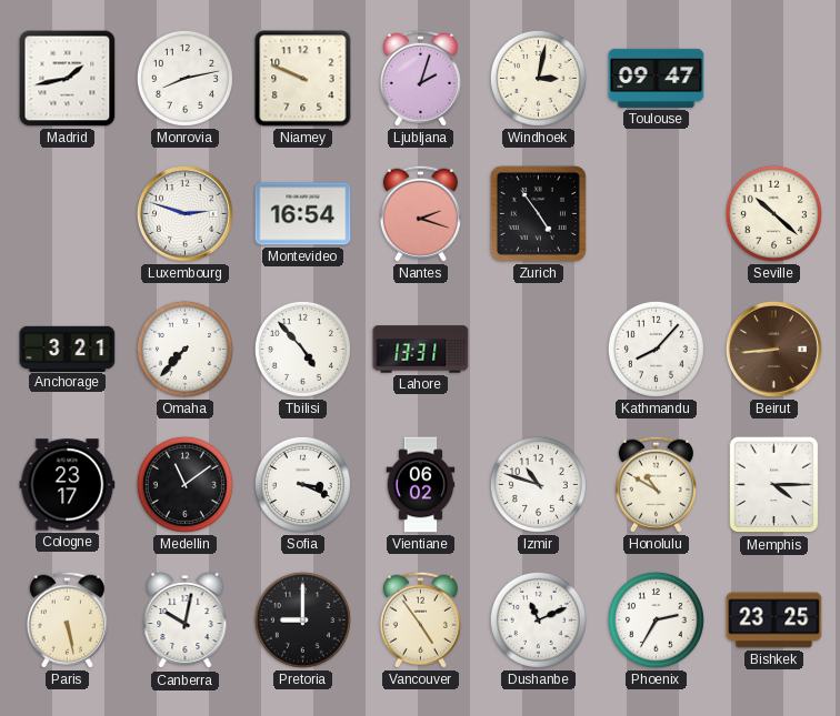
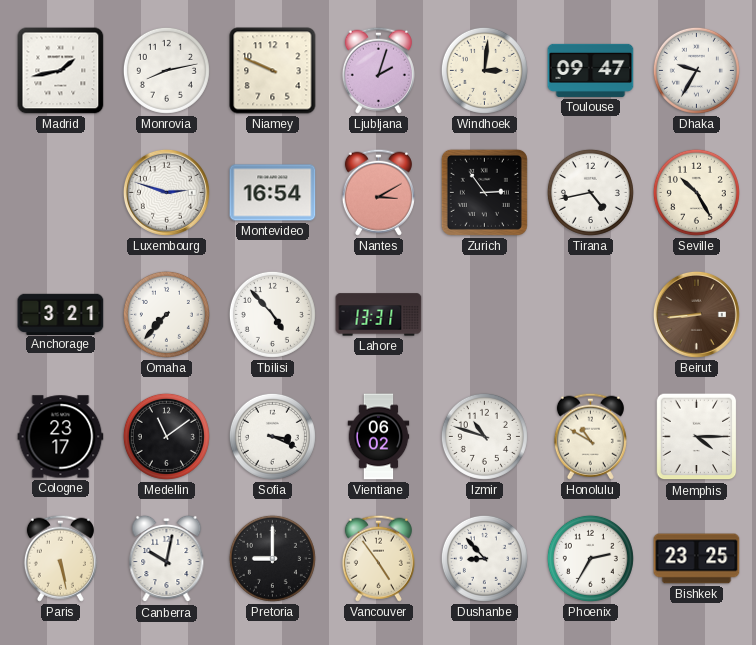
Windhoek: 3:02 -> 3:01
Dhaka: none -> 9:35
Nantes: 2:18 -> 3:10
Zurich: 4:54 -> 2:54
Tirana: none -> 4:43
Seville: 10:22 -> 10:25
Kathmandu: 8:07 -> none
Dushanbe: 11:11 -> 8:53
